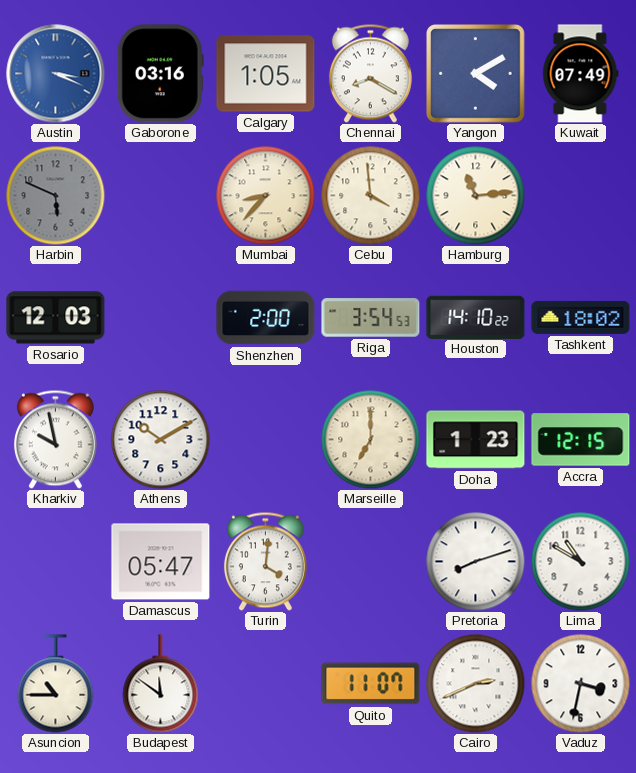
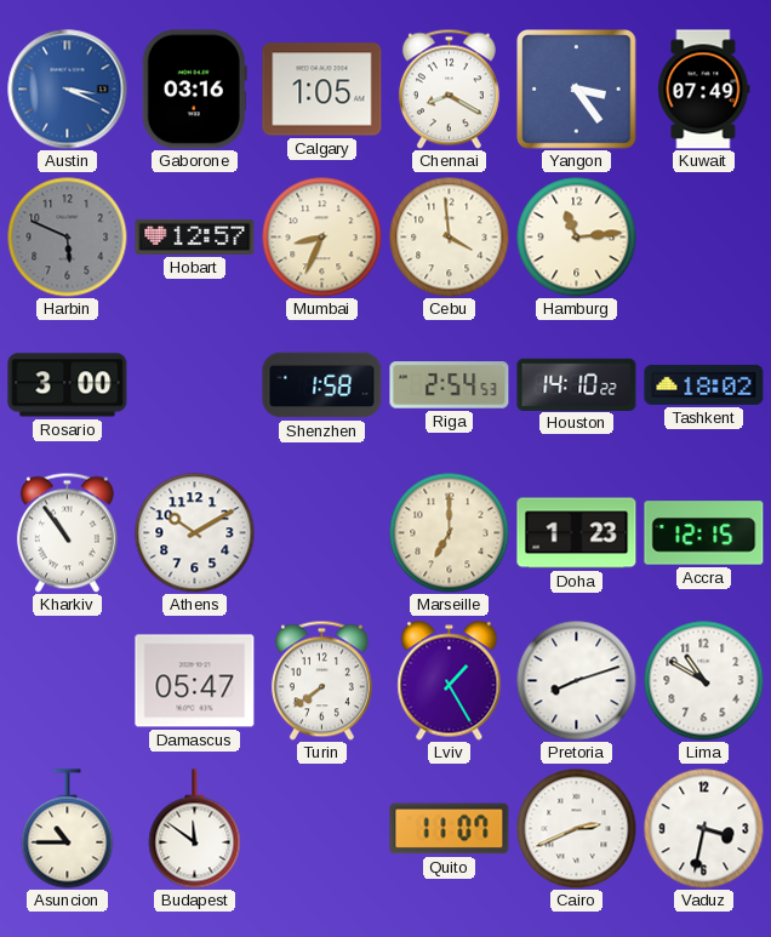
Yangon: 4:10 -> 3:24
Hobart: none -> 12:57
Mumbai: 8:37 -> 8:34
Rosario: 12:03 -> 3:00
Shenzhen: 2:00 -> 1:58
Riga: 3:54 -> 2:54
Kharkiv: 9:58 -> 10:54
Turin: 4:01 -> 7:39
Lviv: none -> 1:25
